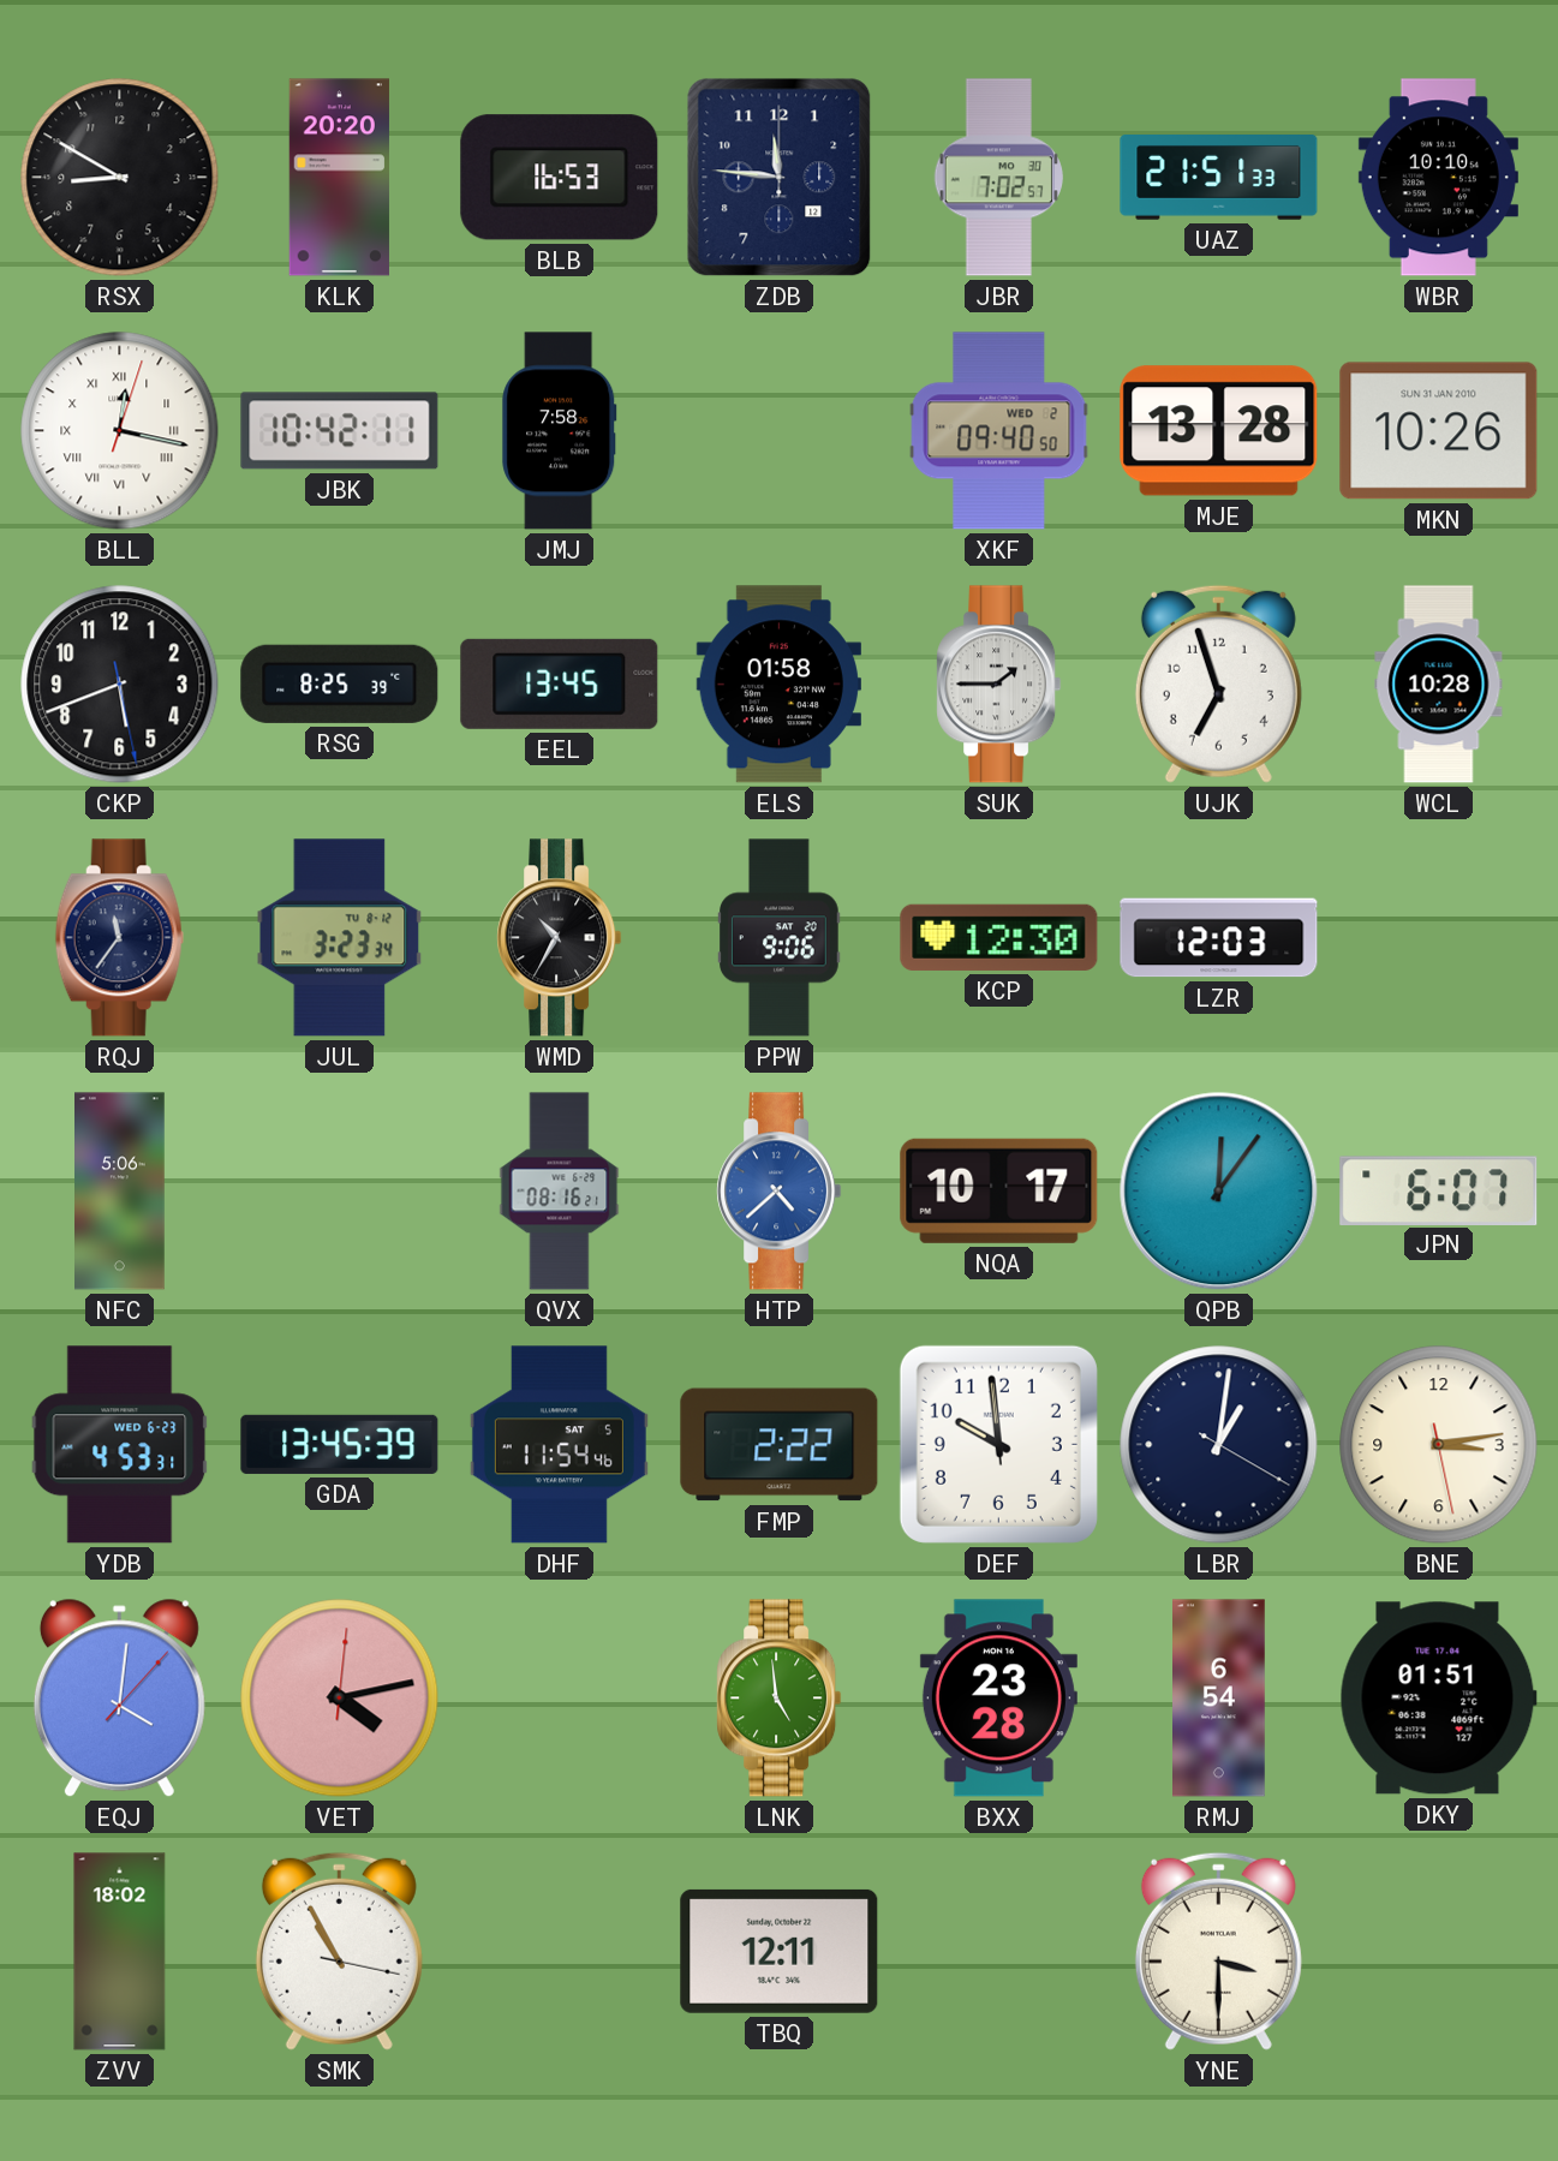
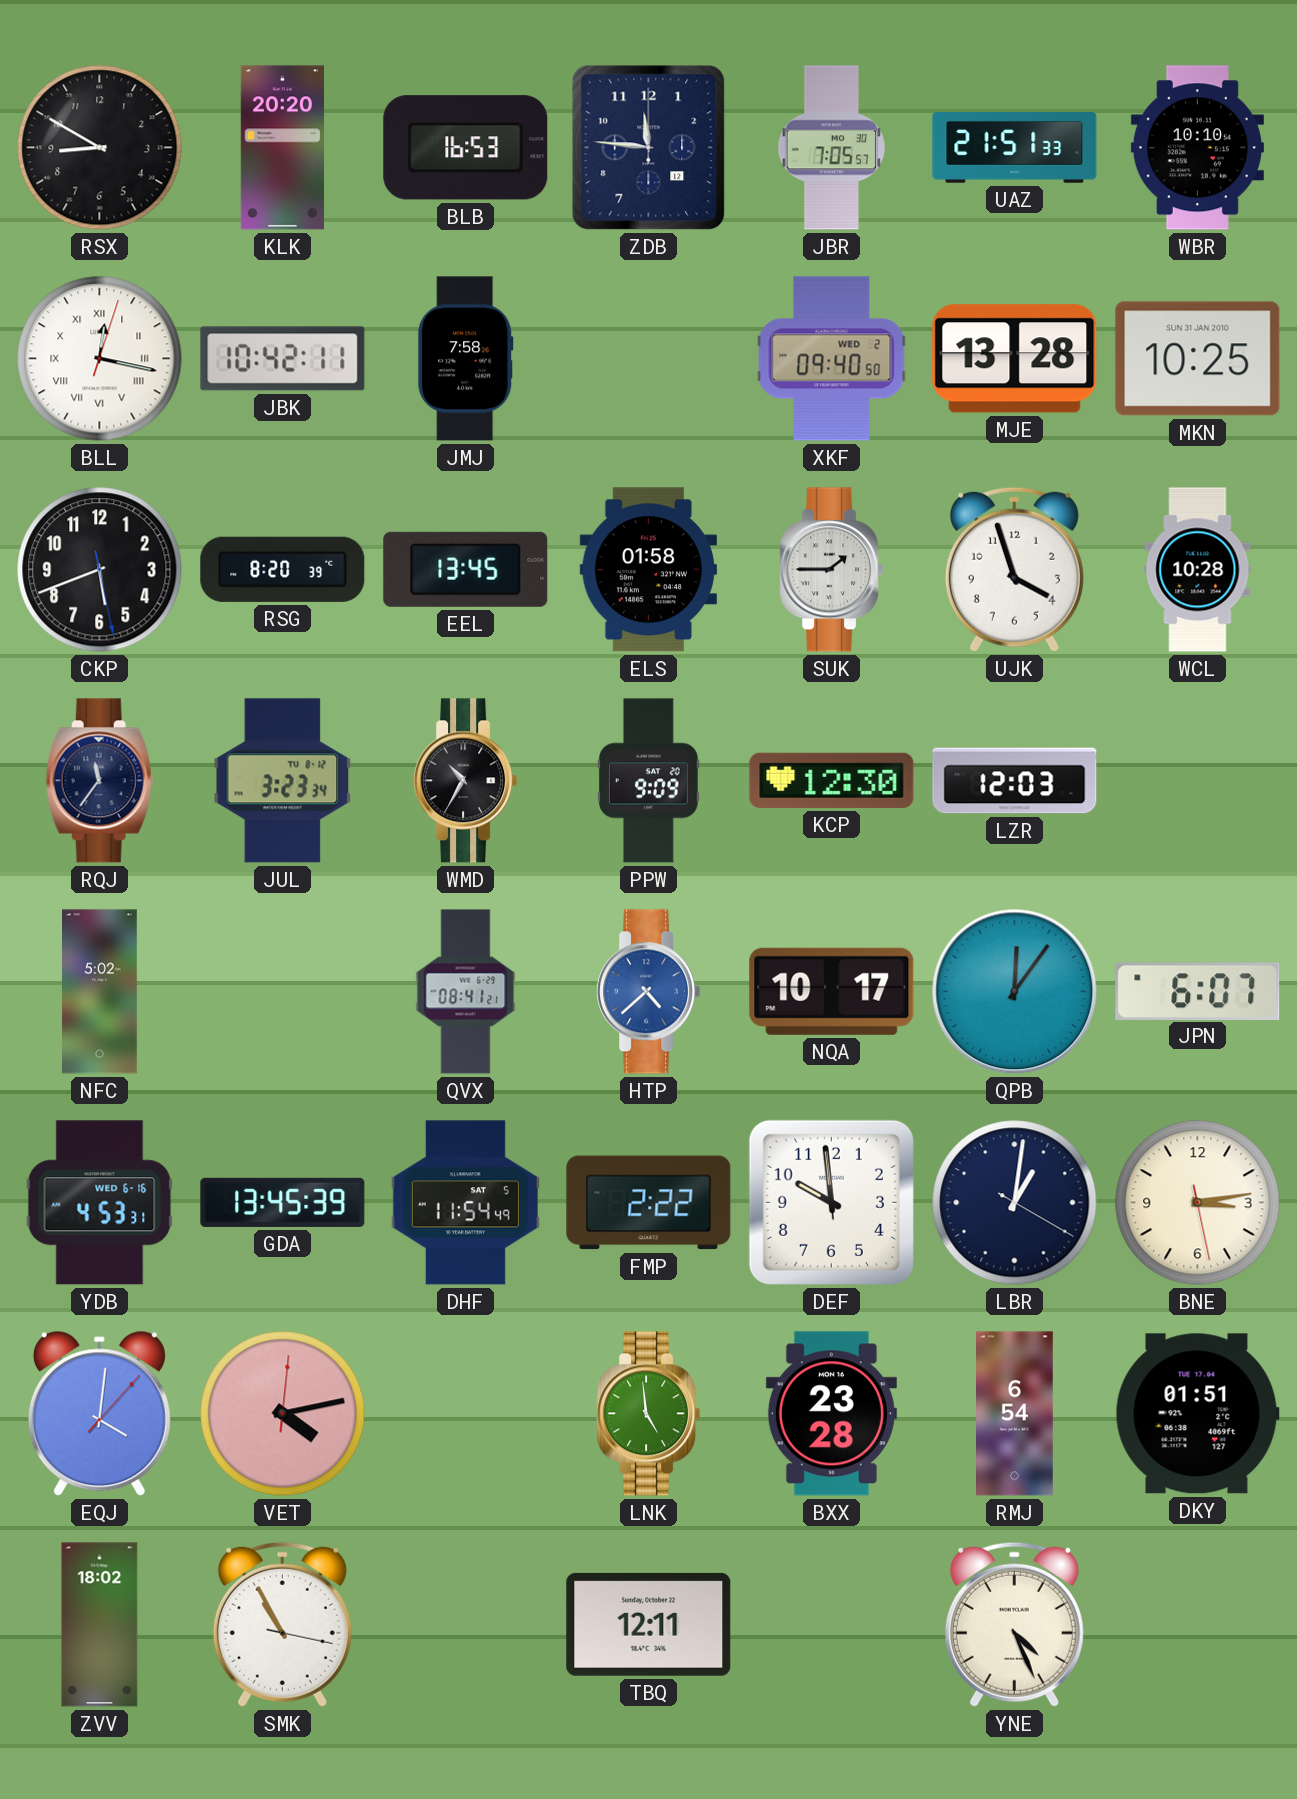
JBR: 7:02 -> 7:05
MKN: 10:26 -> 10:25
RSG: 8:25 -> 8:20
UJK: 6:57 -> 3:57
PPW: 9:06 -> 9:09
NFC: 5:06 -> 5:02
QVX: 08:16 -> 08:41
YDB date: WED 6-23 -> WED 6-16
DHF: 11:54:46 -> 11:54:49
YNE: 3:30 -> 4:26
